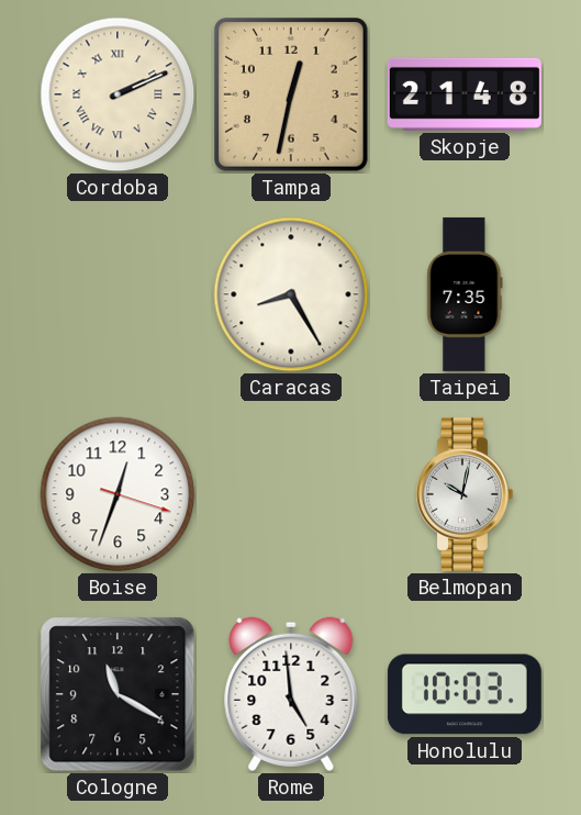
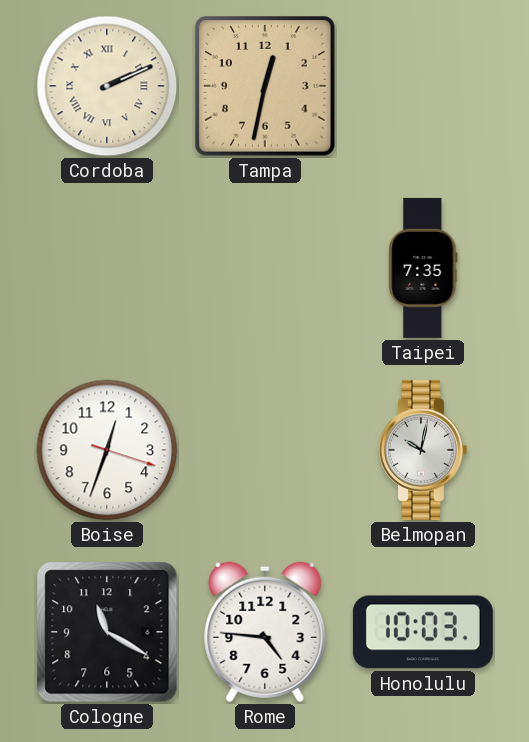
Skopje: 21:48 -> none
Caracas: 8:25 -> none
Rome: 4:59 -> 4:46
